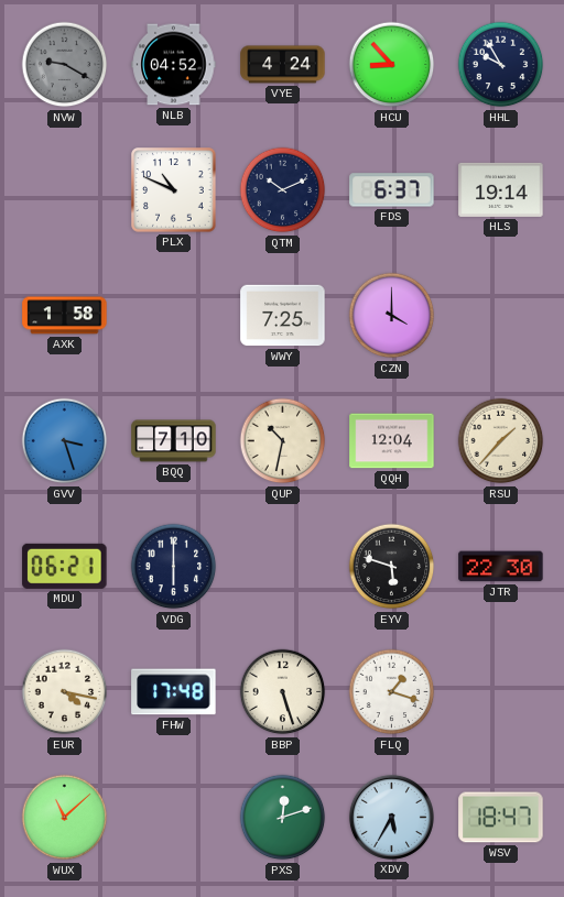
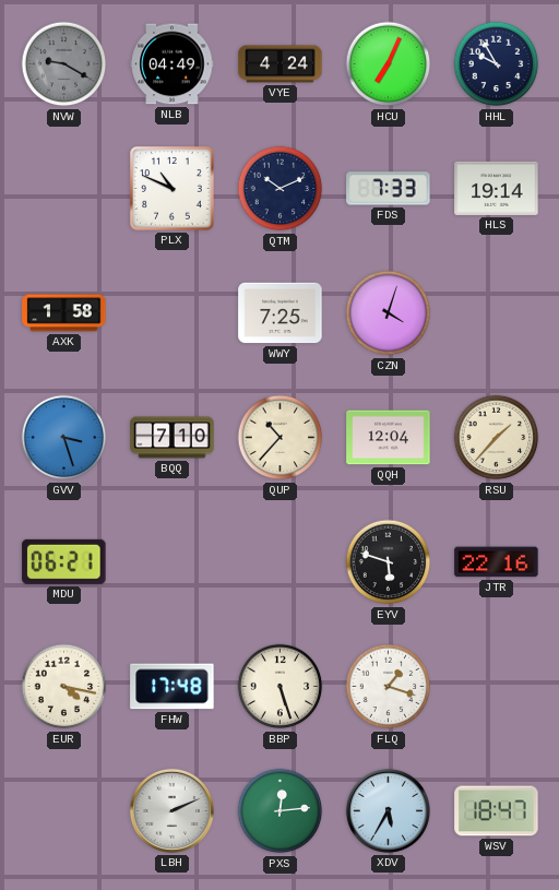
NLB: 04:52 -> 04:49
HCU: 8:53 -> 7:04
FDS: 6:37 -> 7:33
CZN: 4:00 -> 4:03
QUP: 10:32 -> 10:37
VDG: 6:00 -> none
JTR: 22:30 -> 22:16
WUX: 11:08 -> none
LBH: none -> 2:11
PXS: 12:12 -> 12:14
